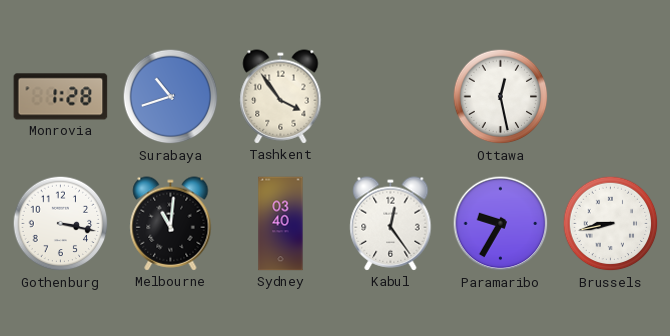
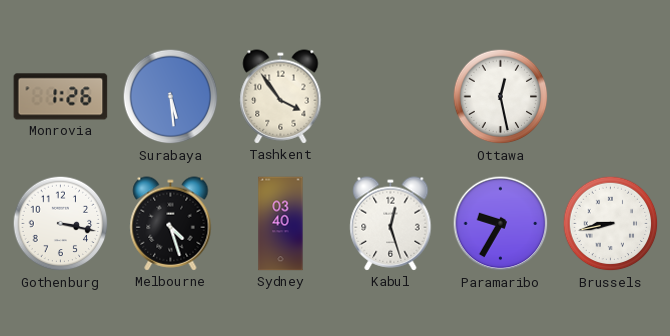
Monrovia: 1:28 -> 1:26
Surabaya: 10:42 -> 5:29
Melbourne: 11:01 -> 4:27
Kabul: 12:24 -> 12:27
